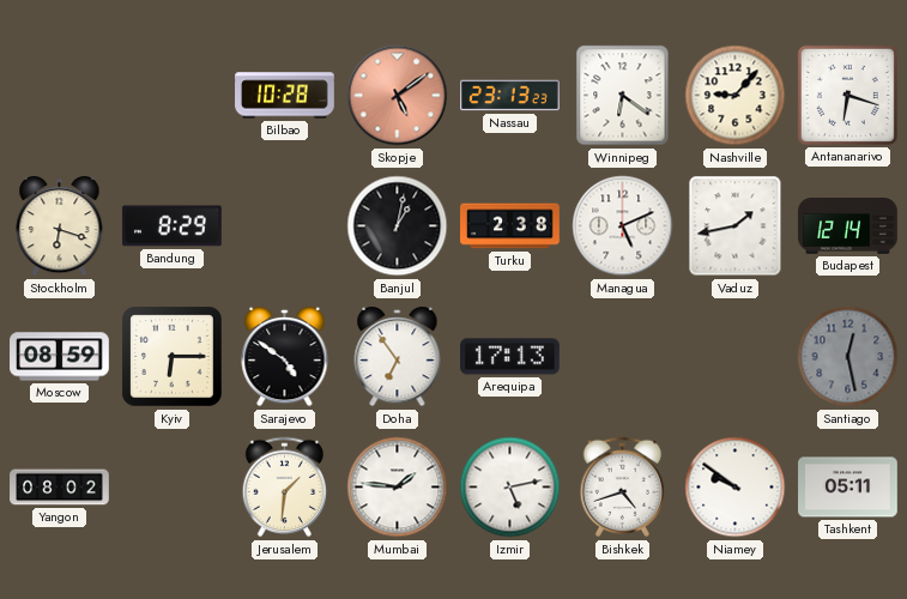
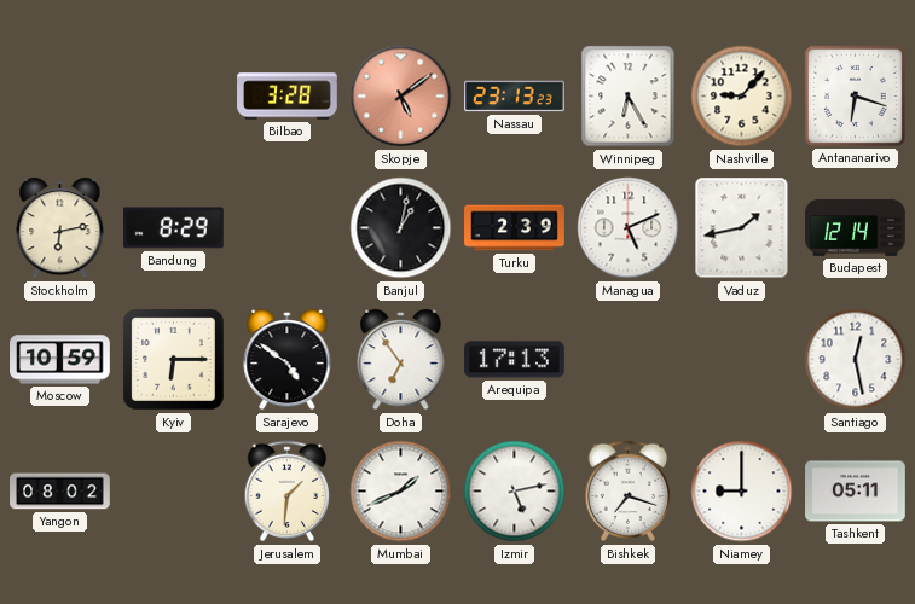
Bilbao: 10:28 -> 3:28
Winnipeg: 6:21 -> 6:25
Stockholm: 6:18 -> 6:13
Turku: 2:38 -> 2:39
Moscow: 08:59 -> 10:59
Santiago dial: grey -> white
Mumbai: 1:46 -> 1:41
Bishkek: 4:42 -> 7:18
Niamey: 9:51 -> 9:00
